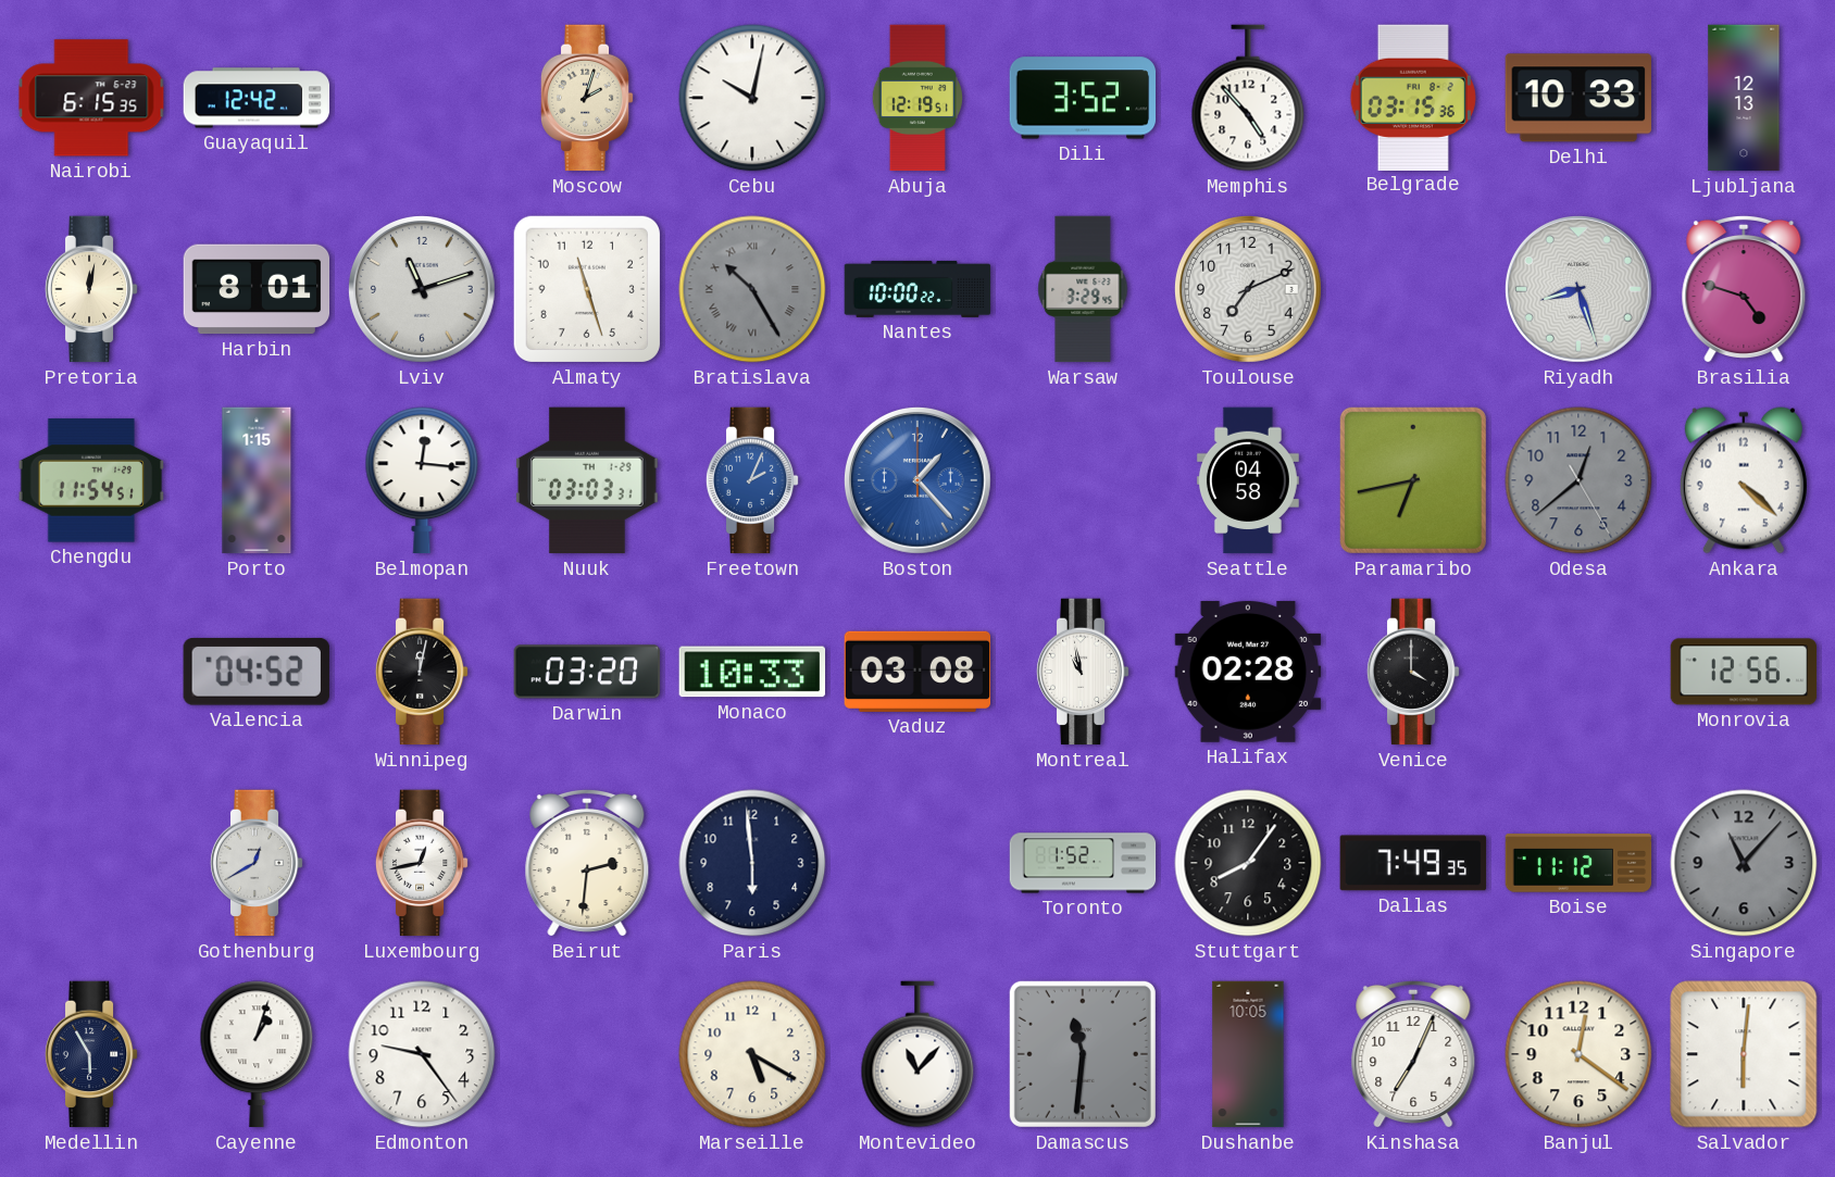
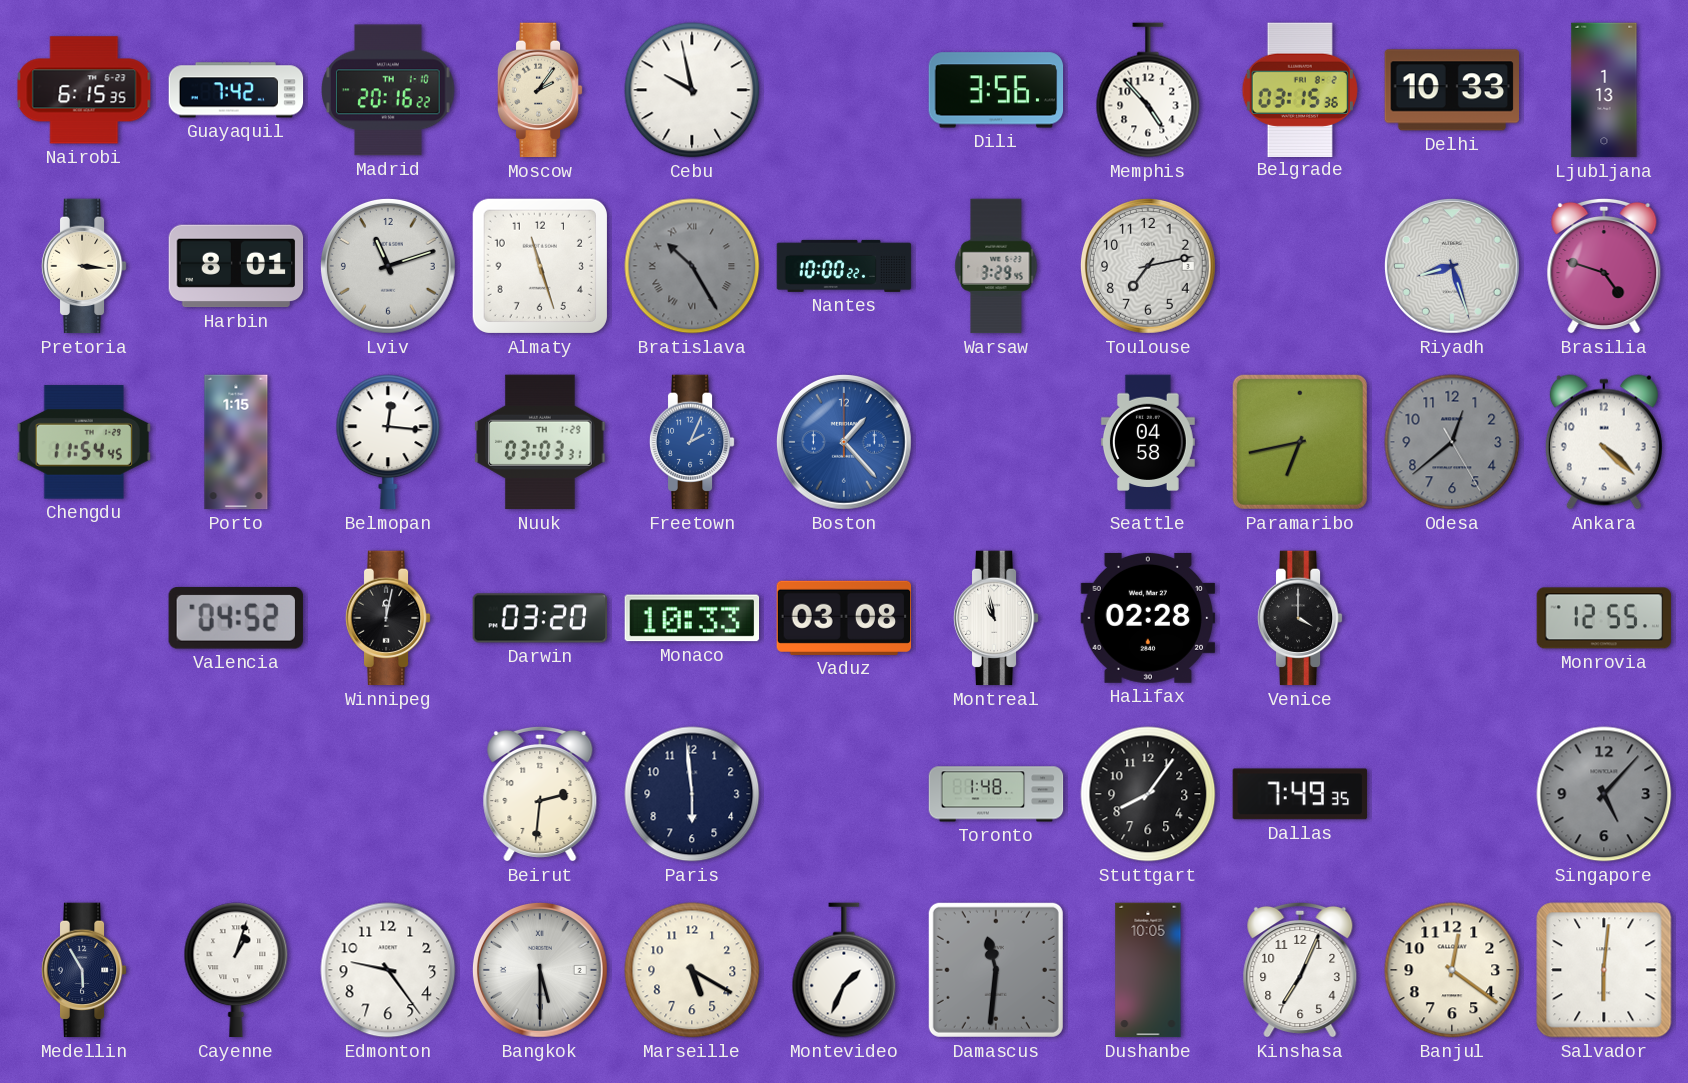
Guayaquil: 12:42 -> 7:42
Madrid: none -> 20:16
Moscow: 2:03 -> 2:06
Cebu: 10:02 -> 9:58
Abuja: 12:19 -> none
Dili: 3:52 -> 3:56
Ljubljana: 12:13 -> 1:13
Pretoria: 12:02 -> 3:16
Toulouse: 7:11 -> 7:13
Chengdu: 11:54:51 -> 11:54:45
Monrovia: 12:56 -> 12:55
Gothenburg: 12:40 -> none
Luxembourg: 12:43 -> none
Toronto: 1:52 -> 1:48
Boise: 11:12 -> none
Singapore: 11:07 -> 5:07
Bangkok: none -> 5:30
Montevideo: 11:07 -> 1:34
